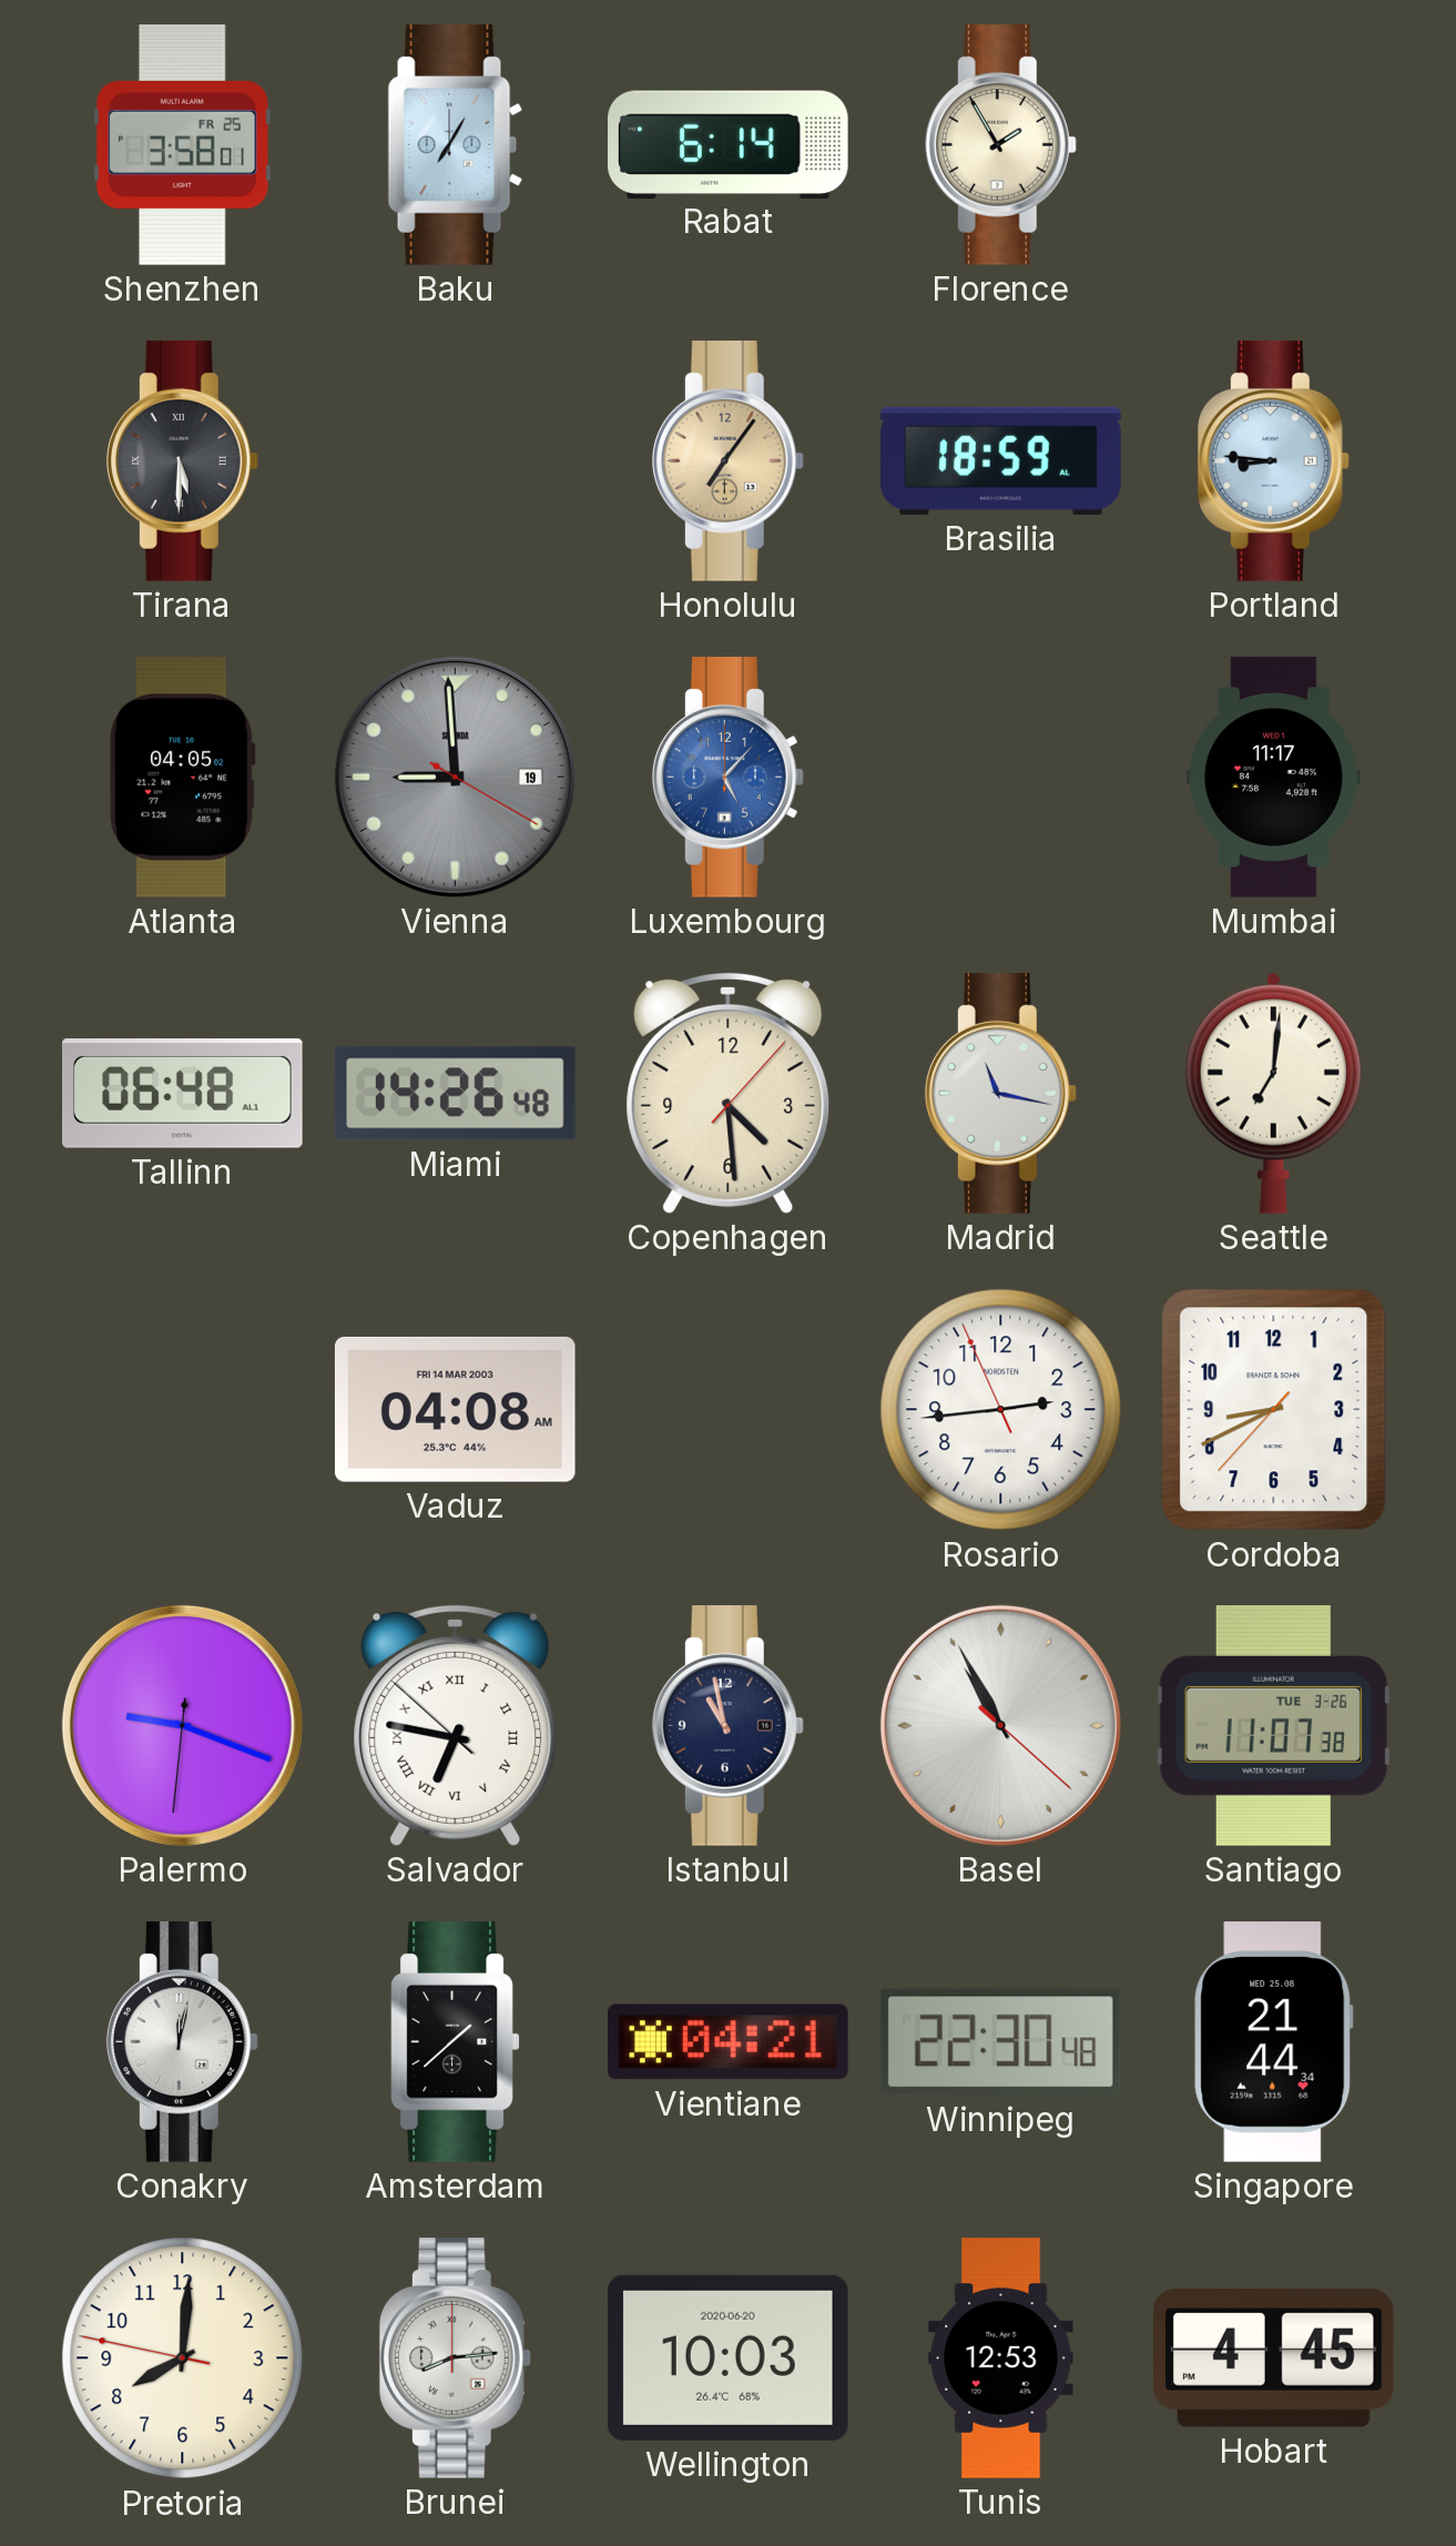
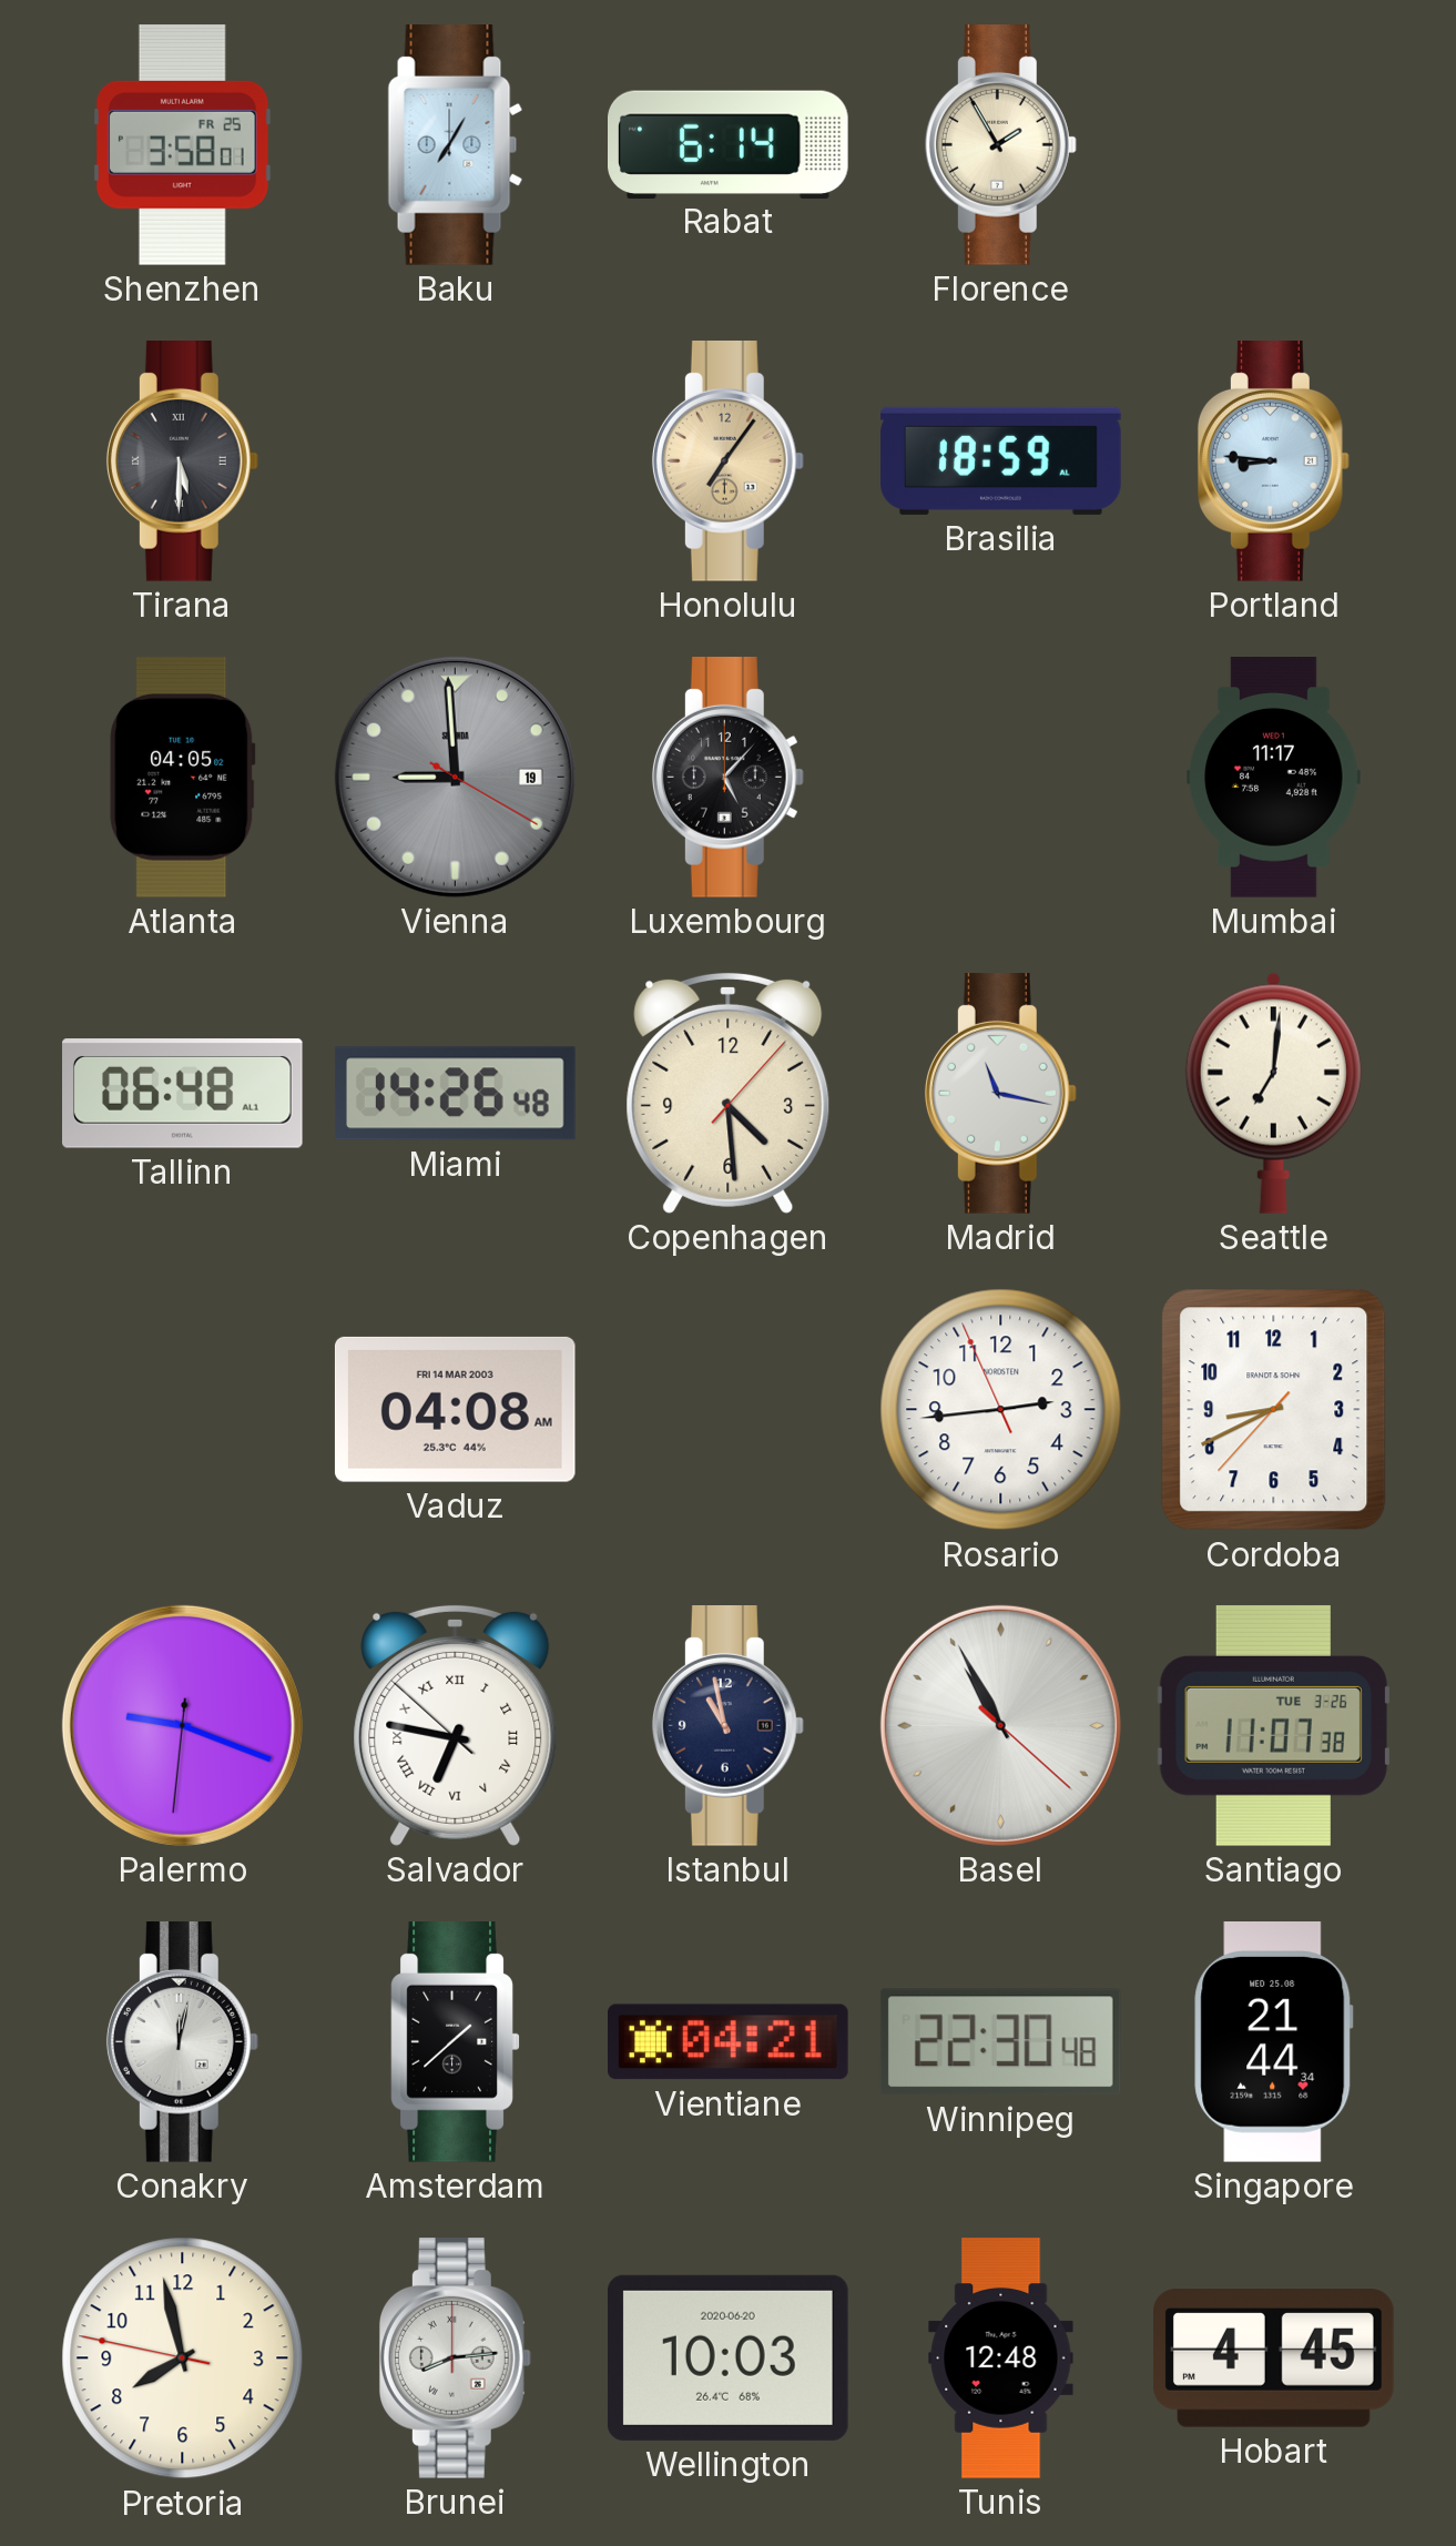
Luxembourg dial: blue -> black
Pretoria: 8:00 -> 7:57
Tunis: 12:53 -> 12:48
